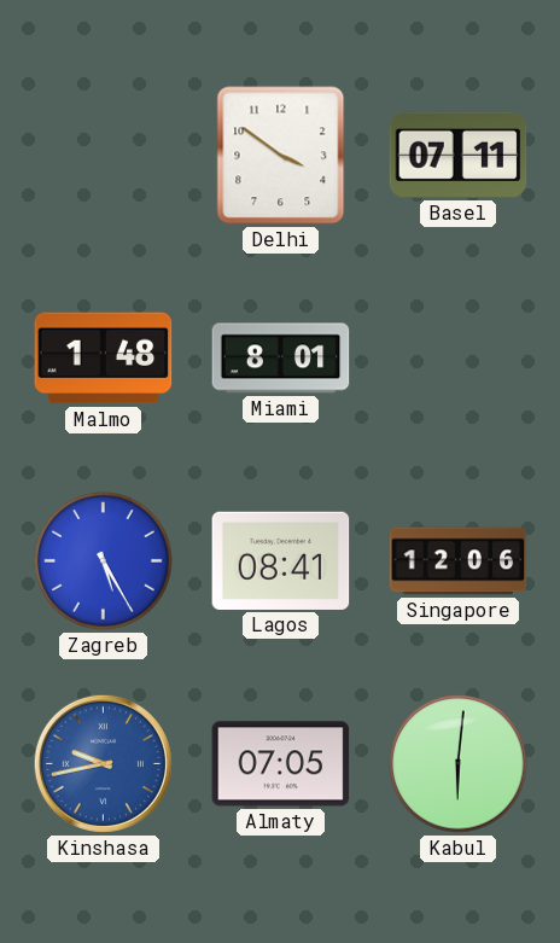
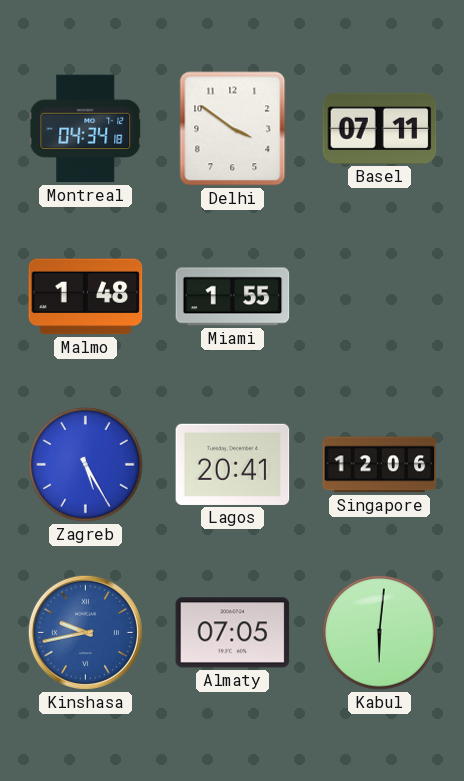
Montreal: none -> 04:34
Miami: 8:01 -> 1:55
Lagos: 08:41 -> 20:41
